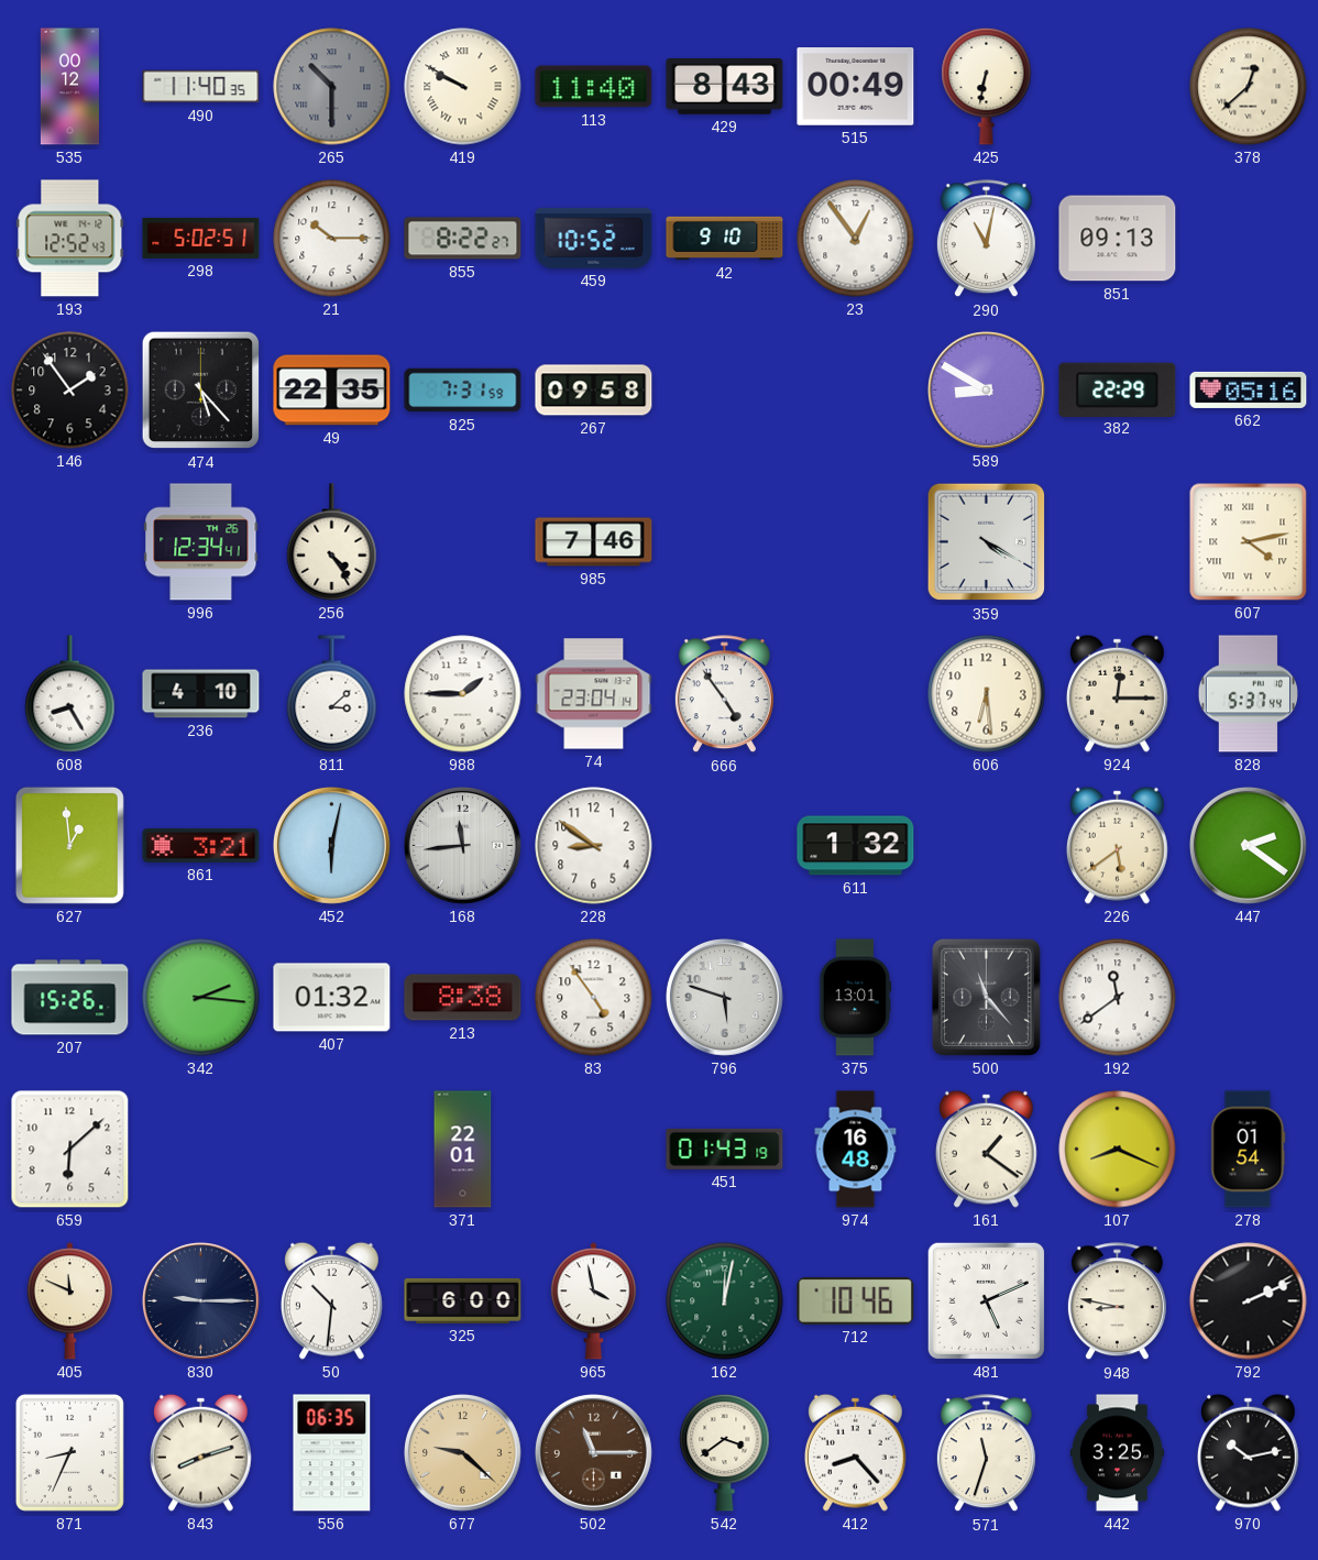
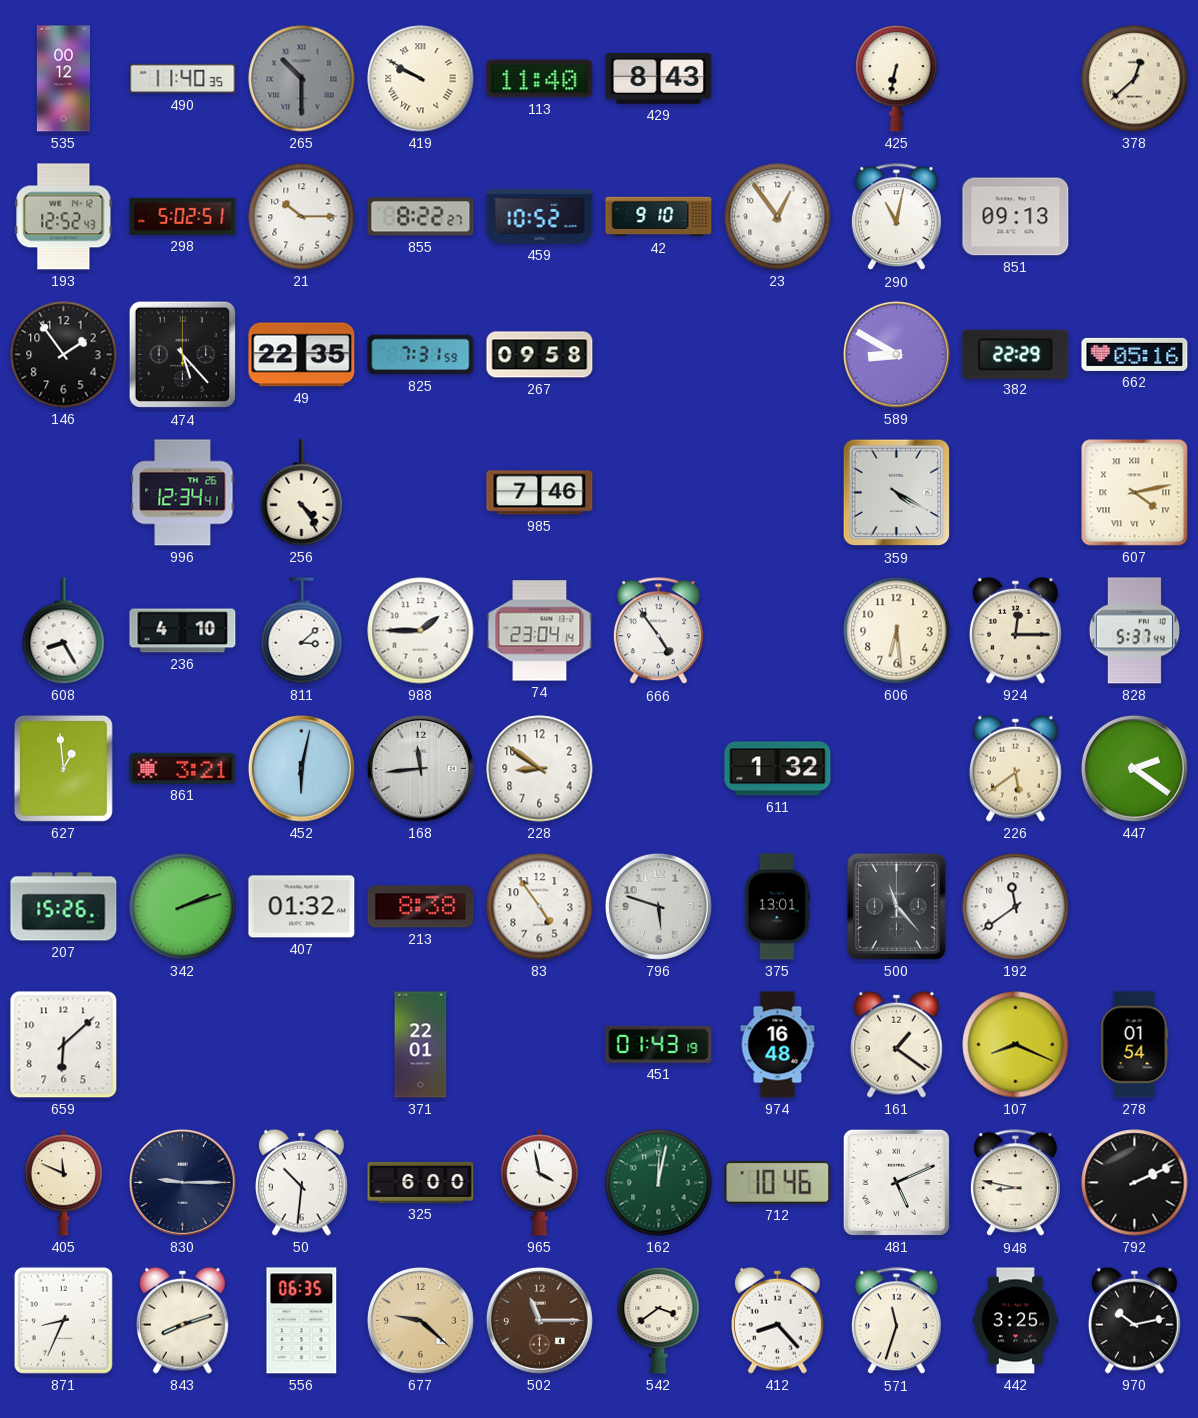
515: 00:49 -> none
342: 2:16 -> 2:12
